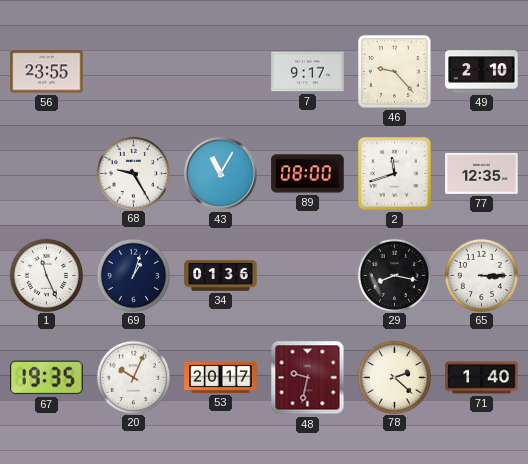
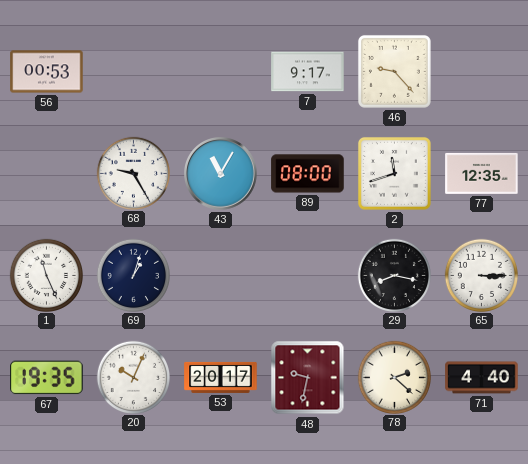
56: 23:55 -> 00:53
49: 2:10 -> none
34: 01:36 -> none
71: 1:40 -> 4:40
